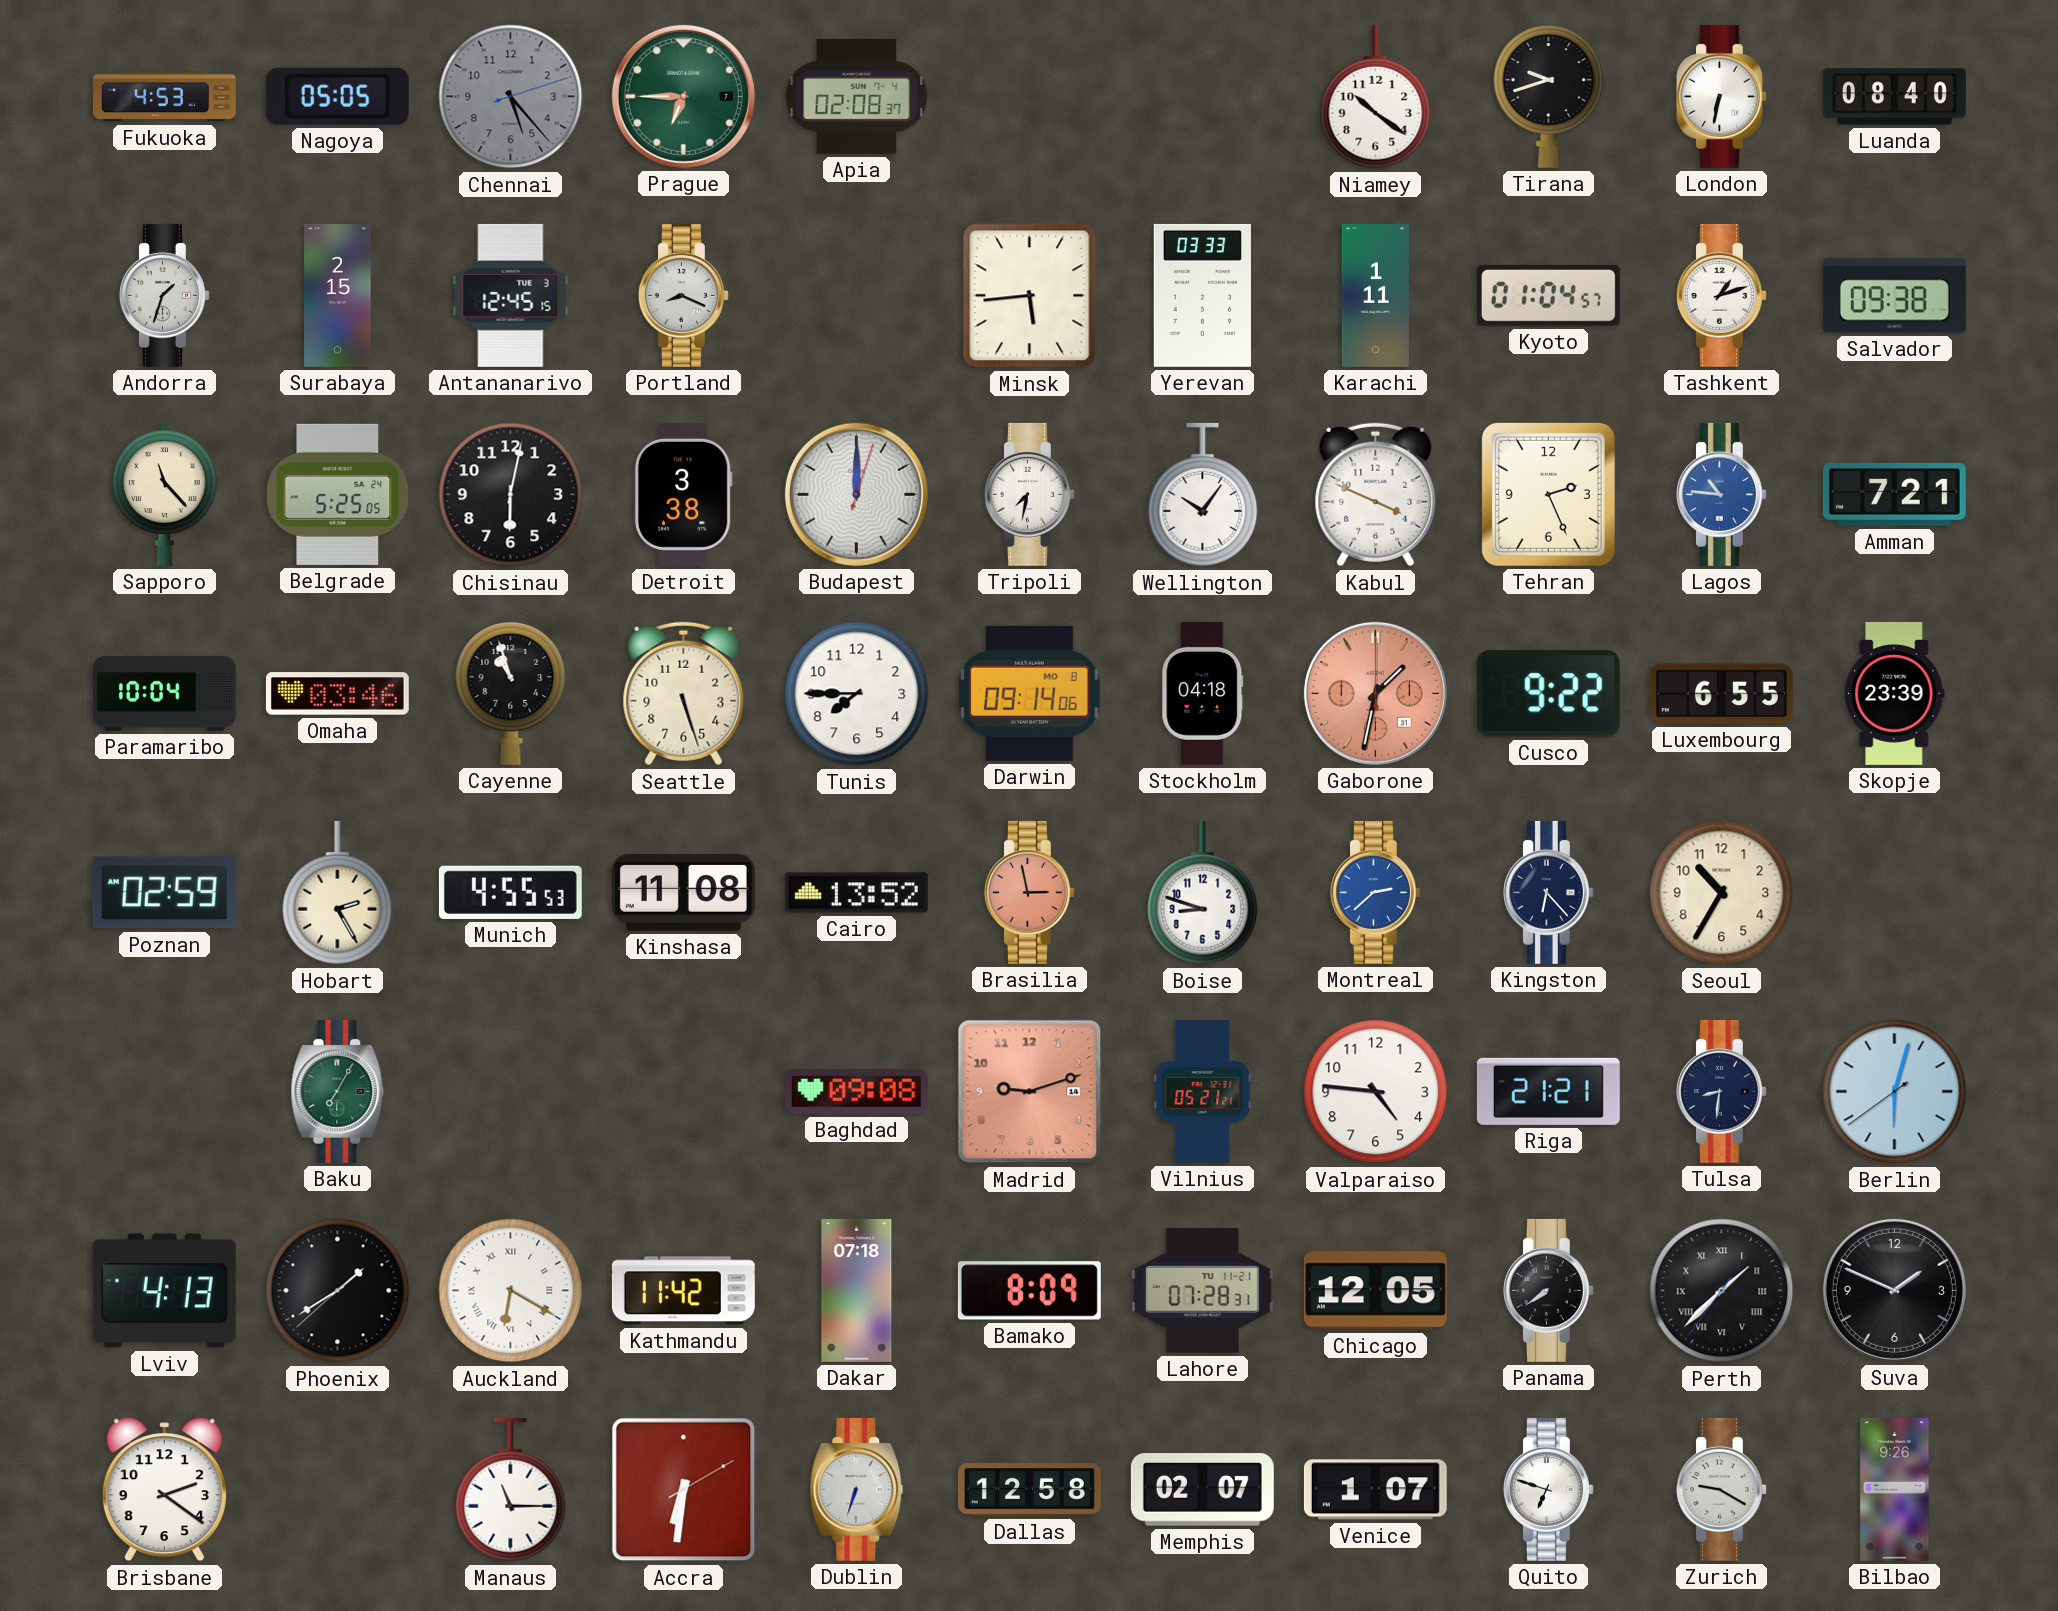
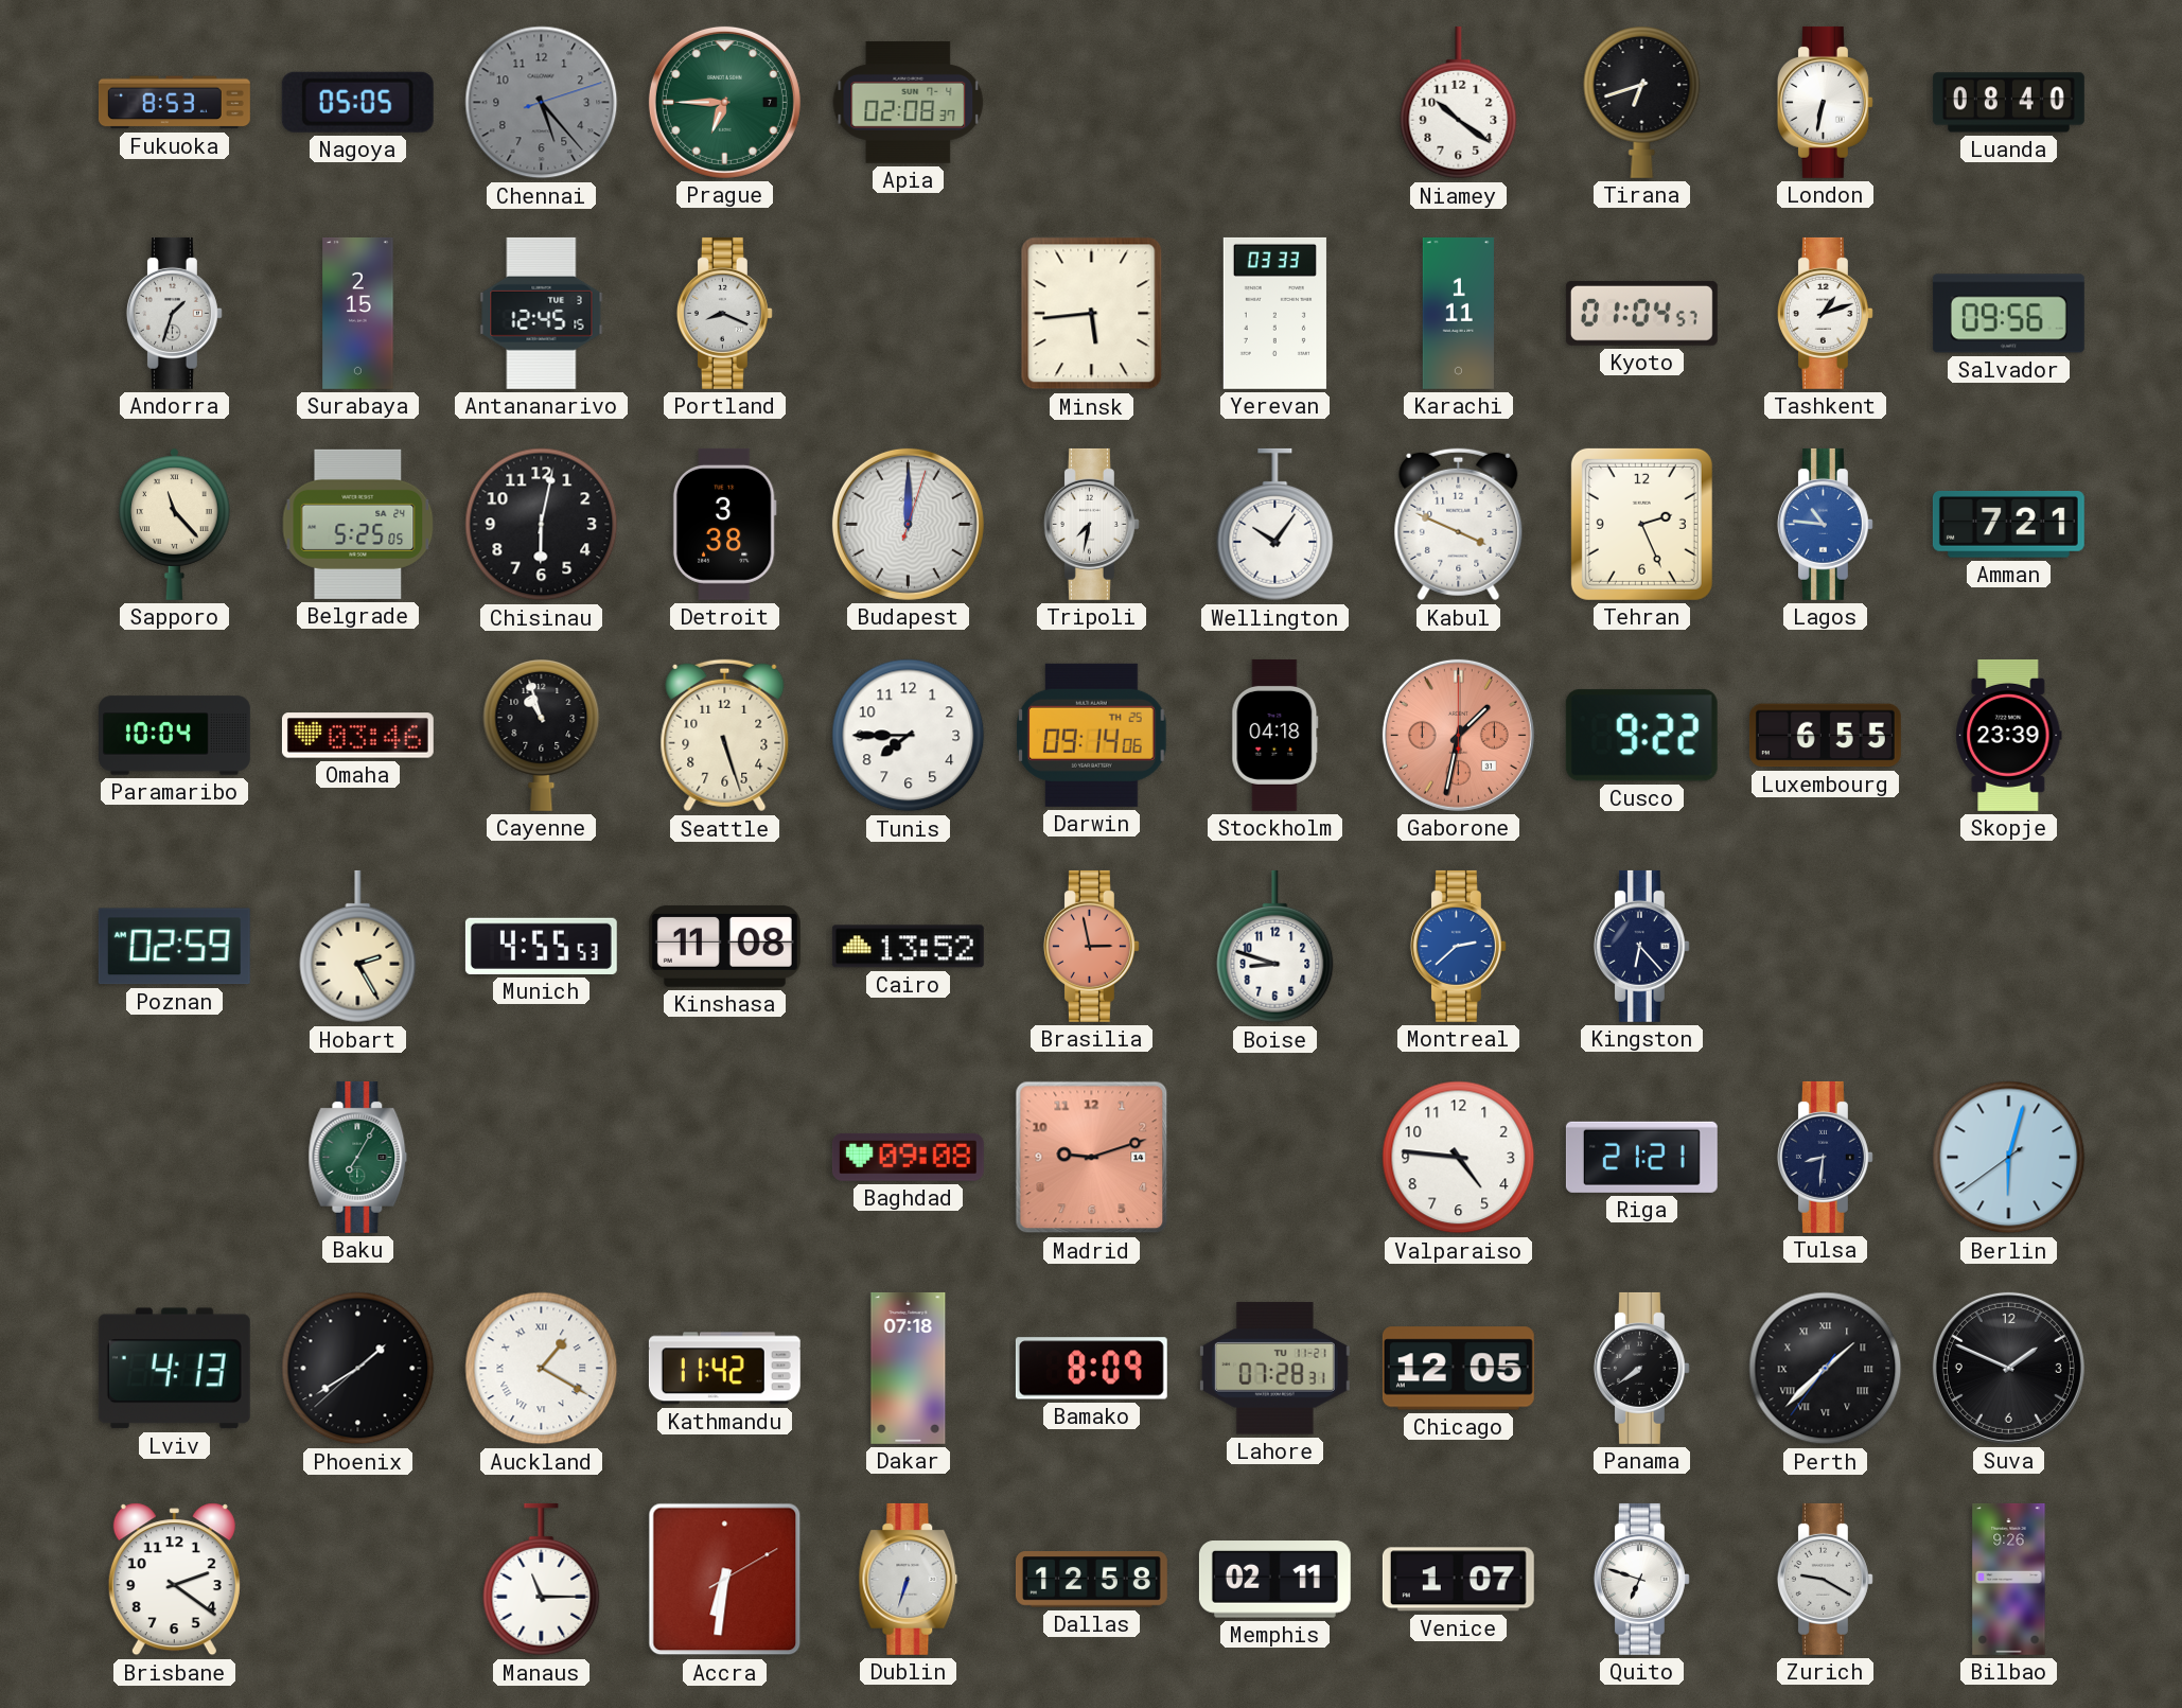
Fukuoka: 4:53 -> 8:53
Tirana: 9:42 -> 6:42
Salvador: 09:38 -> 09:56
Darwin date: MO 8 -> TH 25
Seoul: 10:35 -> none
Vilnius: 05:21 -> none
Auckland: 6:20 -> 1:20
Memphis: 02:07 -> 02:11
